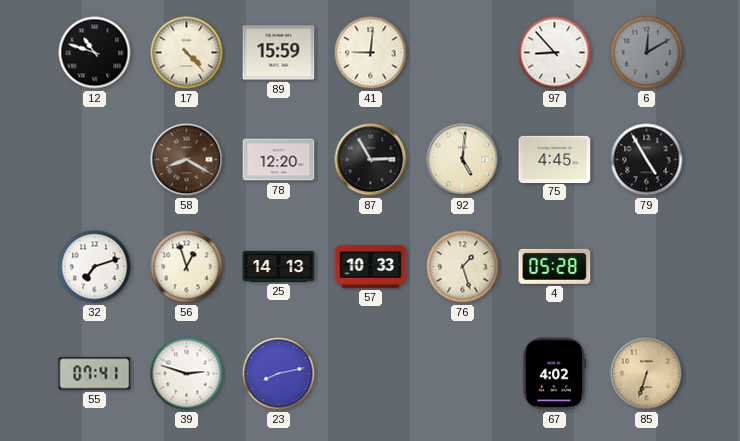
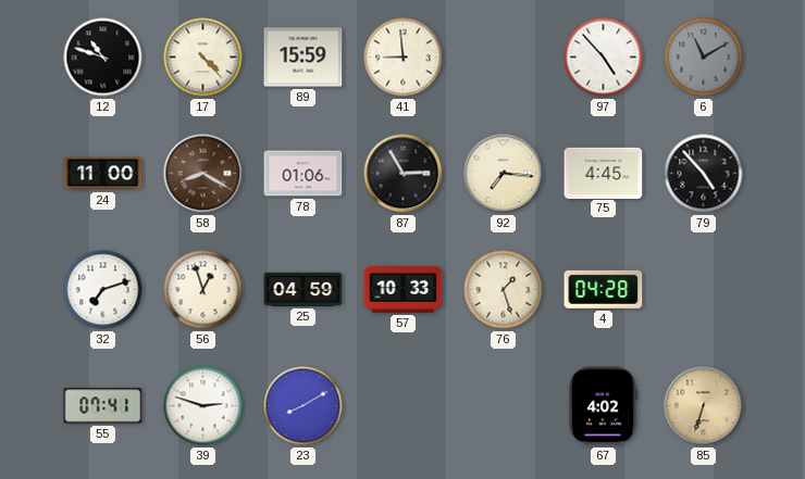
41: 9:01 -> 8:59
97: 8:53 -> 4:53
6: 12:10 -> 11:10
24: none -> 11:00
78: 12:20 -> 01:06
92: 5:01 -> 7:16
79: 4:55 -> 4:53
25: 14:13 -> 04:59
4: 05:28 -> 04:28
23: 8:13 -> 8:10
